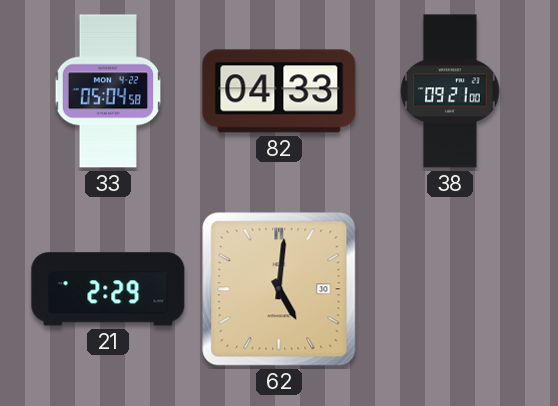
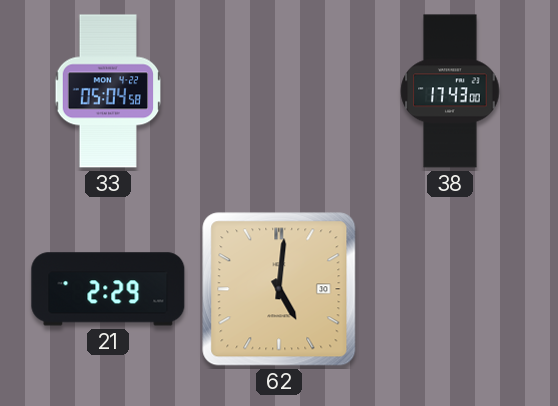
82: 04:33 -> none
38: 09:21 -> 17:43
